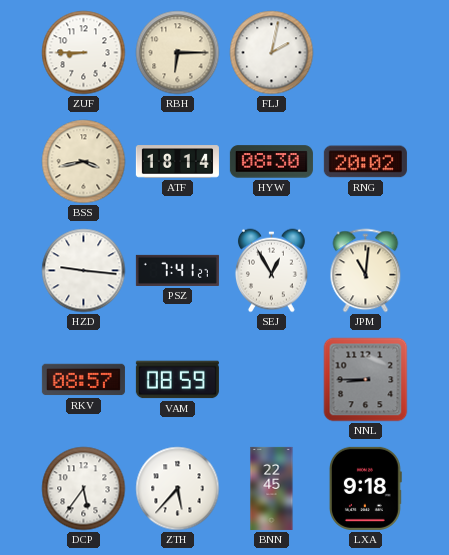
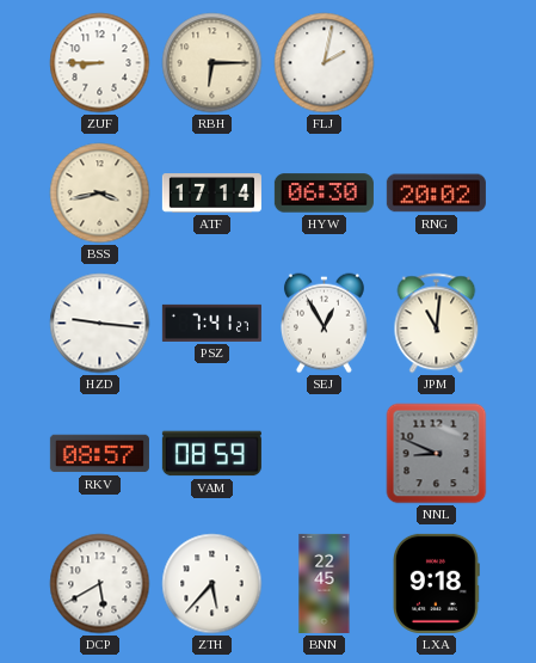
ATF: 18:14 -> 17:14
HYW: 08:30 -> 06:30
NNL: 8:45 -> 8:49
DCP: 5:36 -> 5:40
